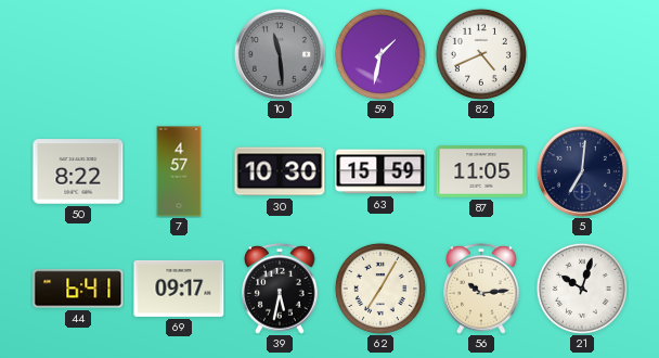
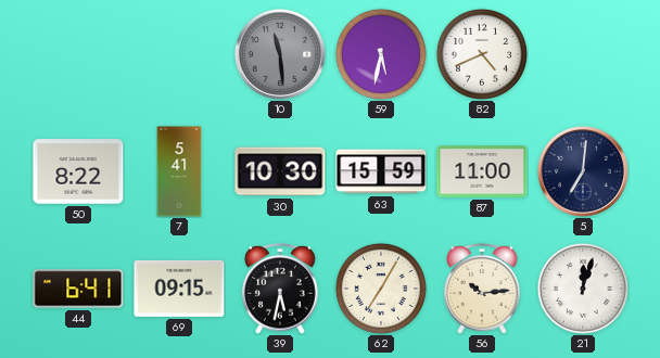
59: 1:32 -> 5:32
7: 4:57 -> 5:41
87: 11:05 -> 11:00
69: 09:17 -> 09:15
21: 10:03 -> 12:03
